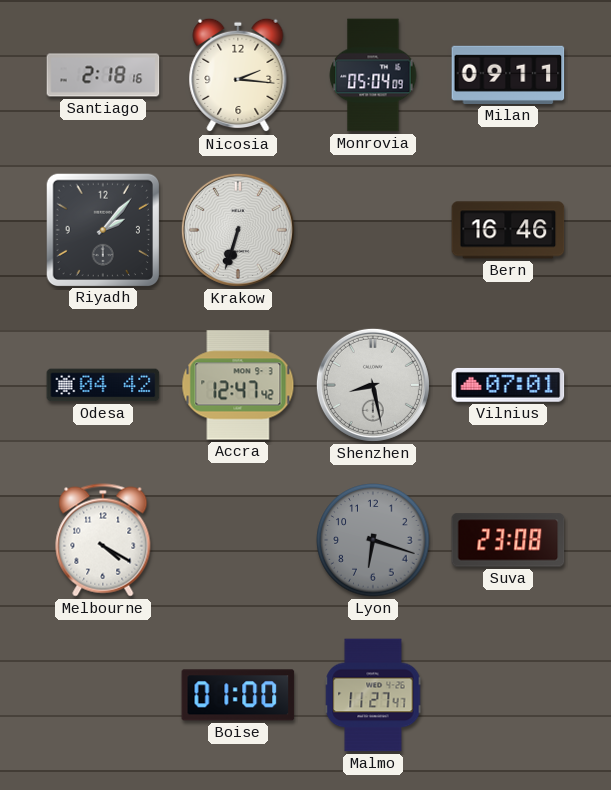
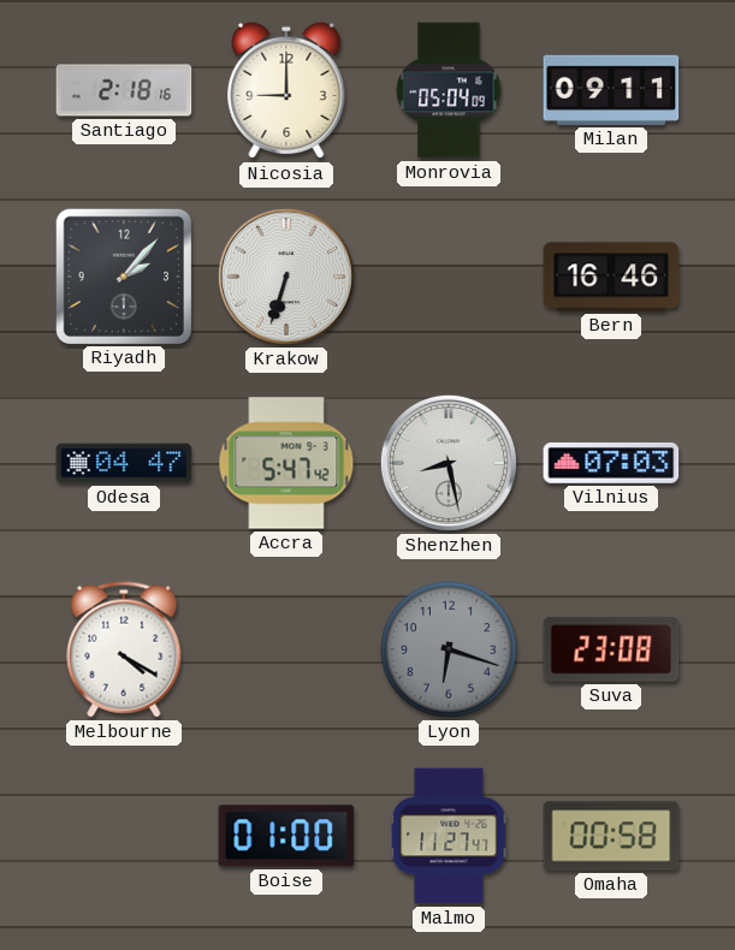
Nicosia: 2:16 -> 9:00
Odesa: 04:42 -> 04:47
Accra: 12:47 -> 5:47
Vilnius: 07:01 -> 07:03
Omaha: none -> 00:58
